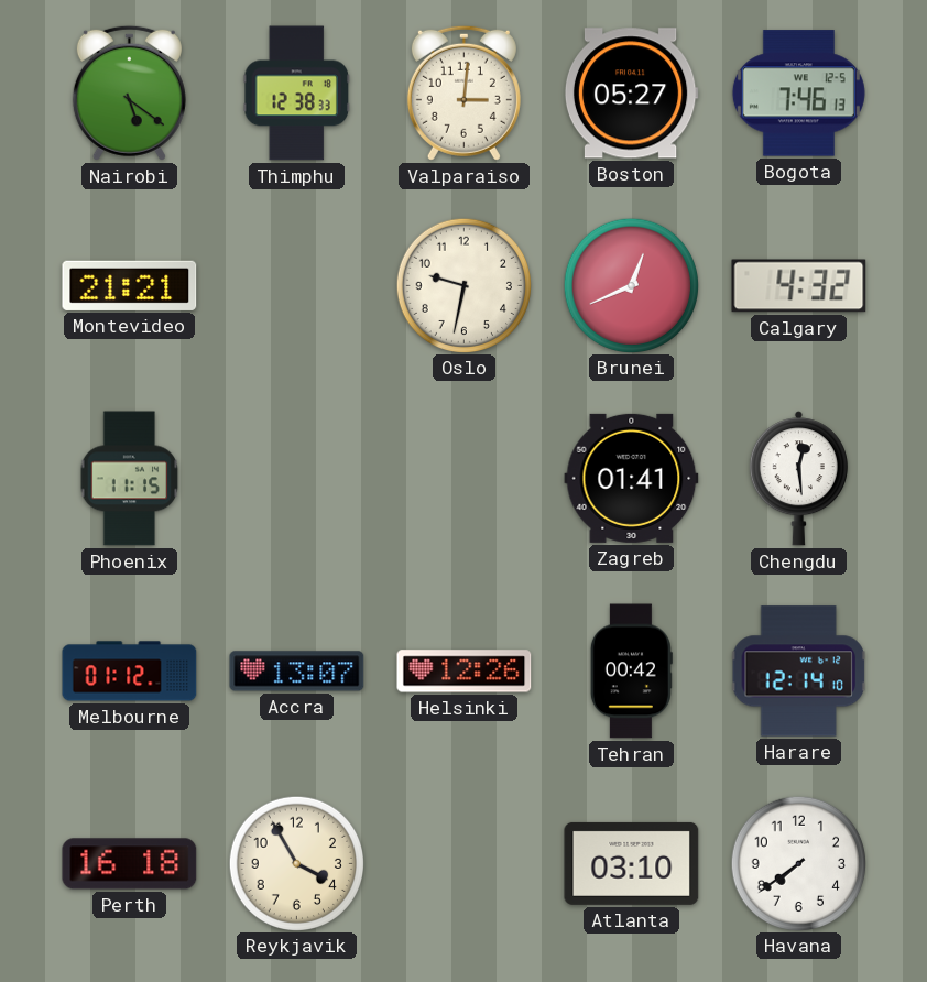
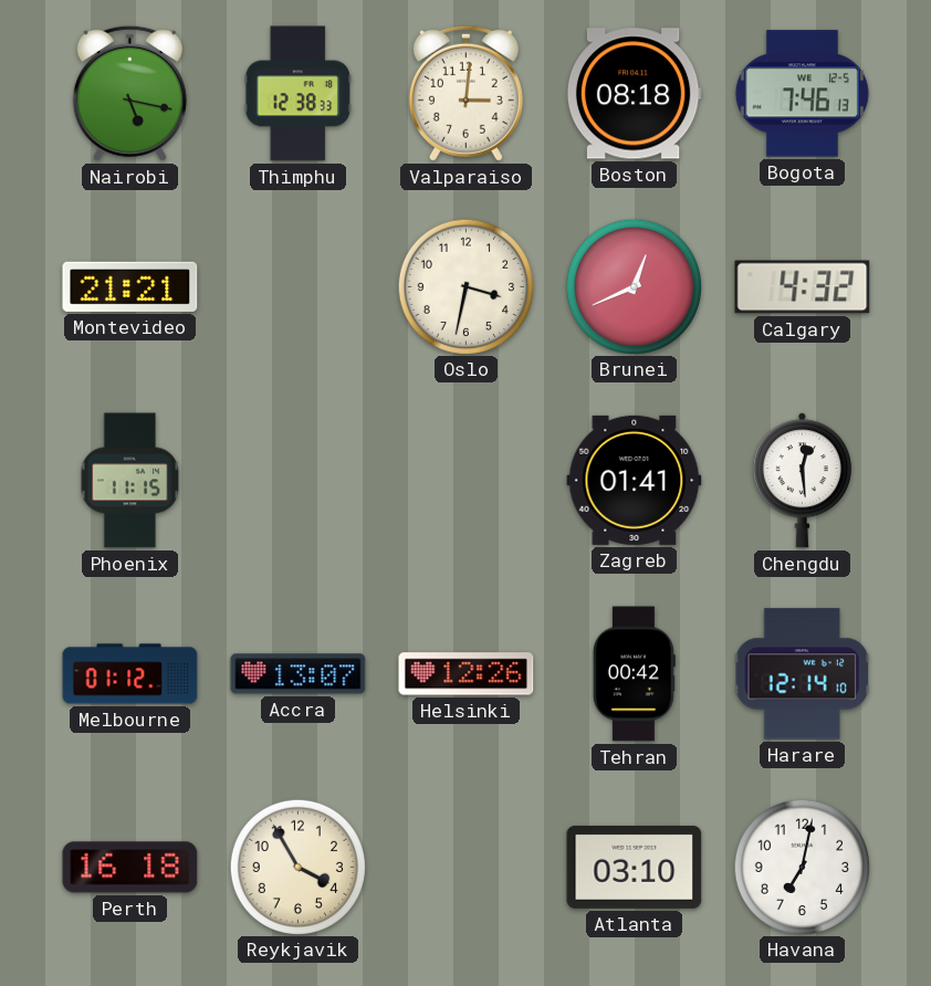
Nairobi: 5:21 -> 5:17
Boston: 05:27 -> 08:18
Oslo: 9:32 -> 3:32
Havana: 7:39 -> 7:02
